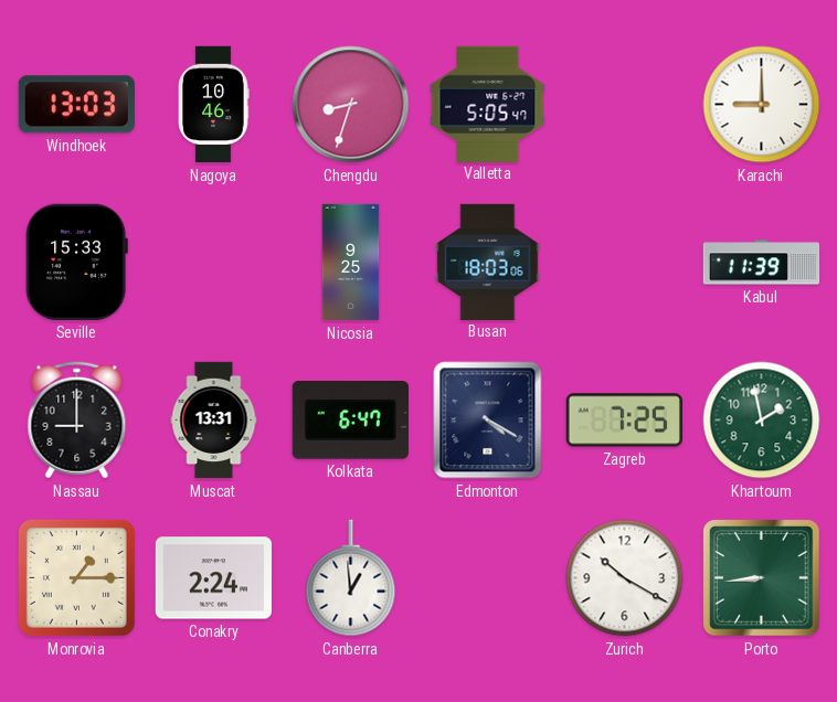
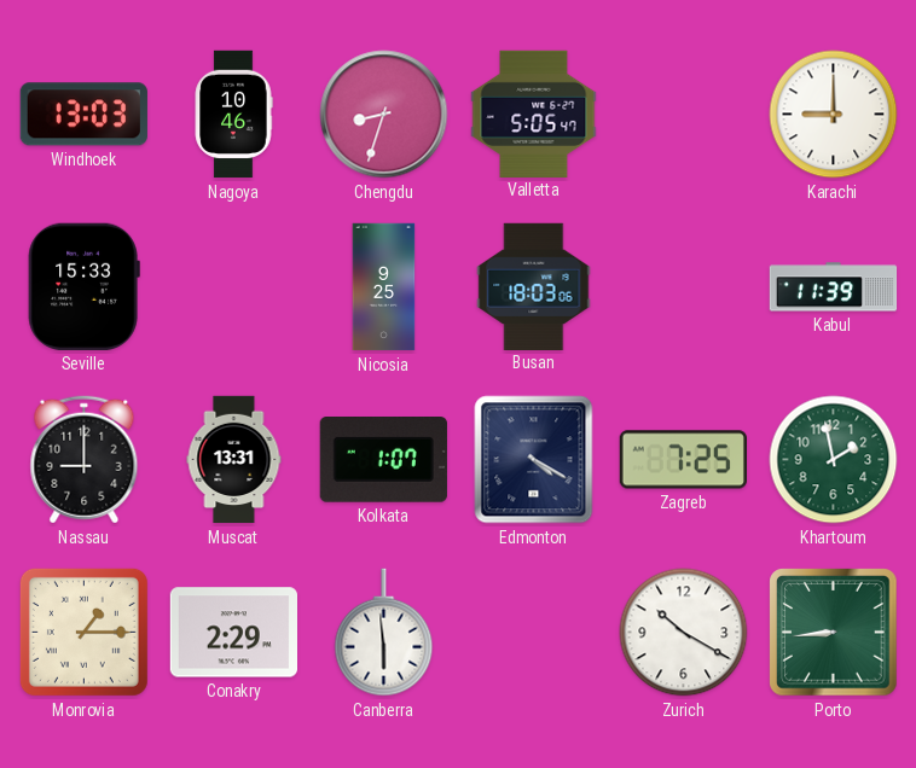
Kolkata: 6:47 -> 1:07
Conakry: 2:24 -> 2:29
Canberra: 12:59 -> 5:59
